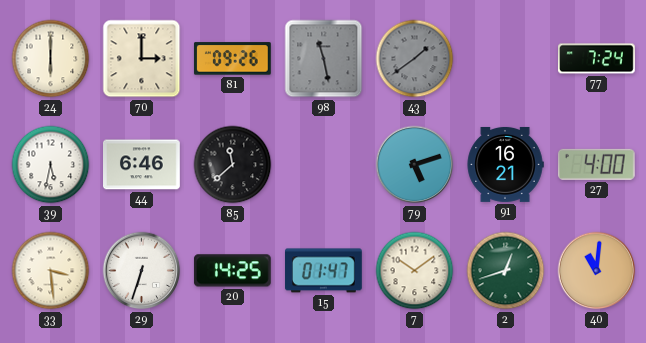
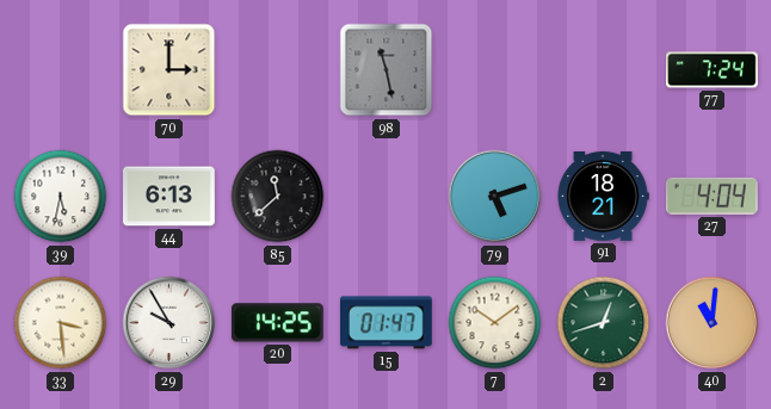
24: 6:00 -> none
81: 09:26 -> none
43: 1:39 -> none
44: 6:46 -> 6:13
91: 16:21 -> 18:21
27: 4:00 -> 4:04
29: 6:33 -> 9:55
